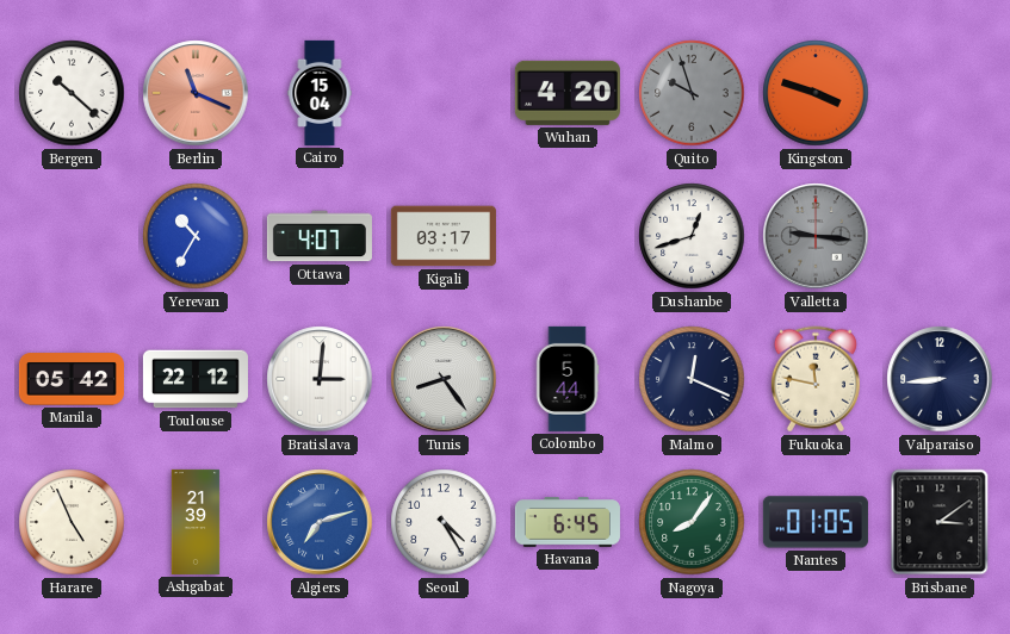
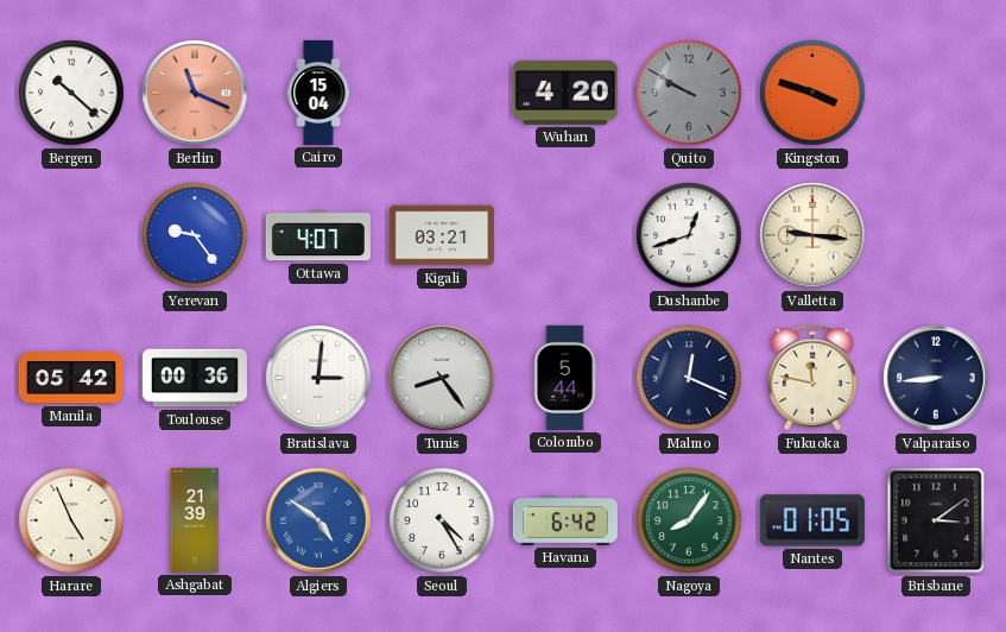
Quito: 9:57 -> 9:50
Yerevan: 10:35 -> 9:24
Kigali: 03:17 -> 03:21
Valletta dial: grey -> cream
Toulouse: 22:12 -> 00:36
Algiers: 7:12 -> 4:51
Havana: 6:45 -> 6:42
